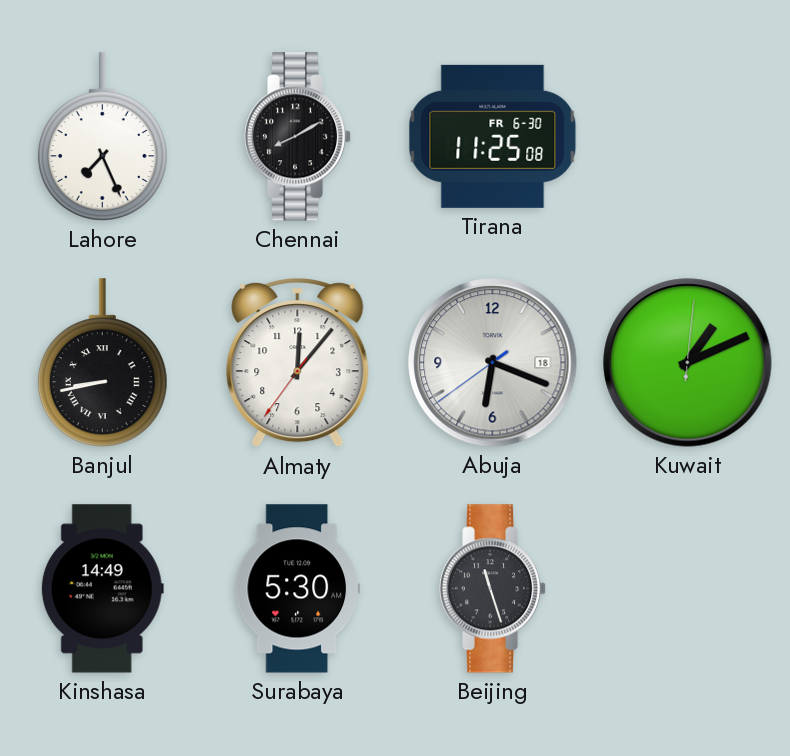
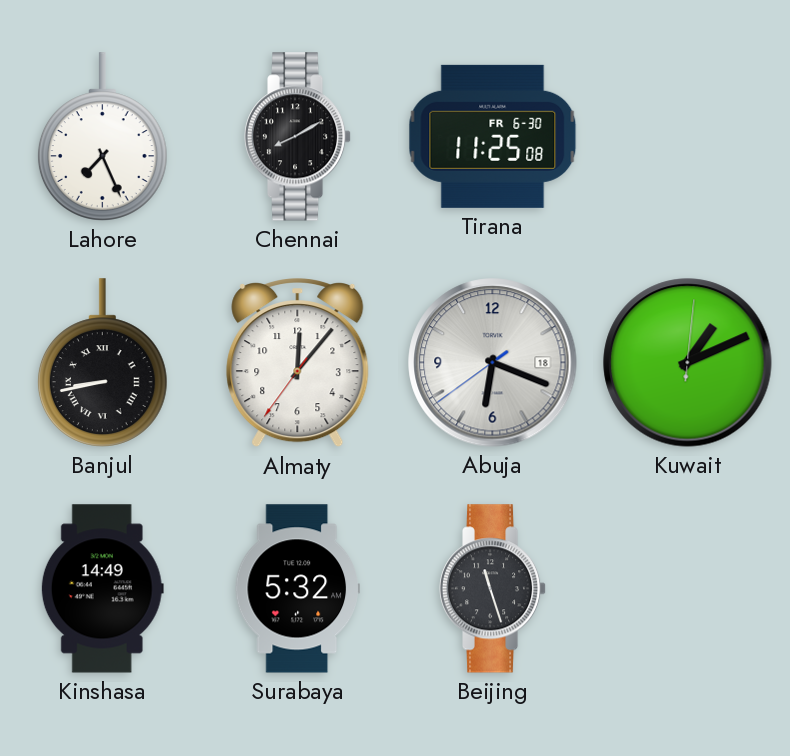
Surabaya: 5:30 -> 5:32
